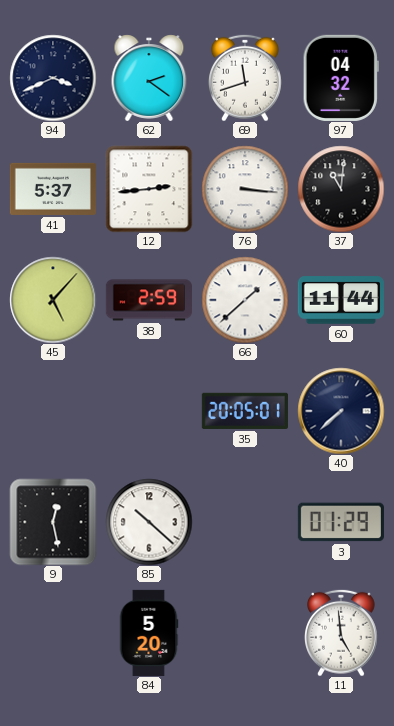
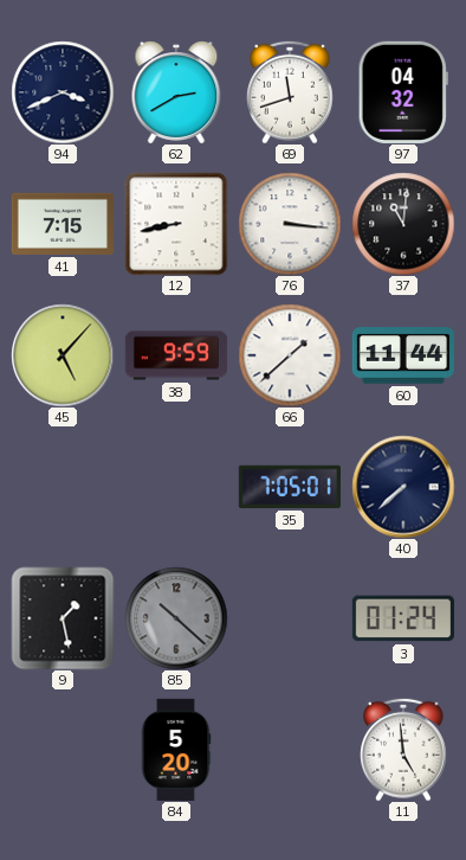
62: 2:21 -> 2:40
41: 5:37 -> 7:15
12: 2:44 -> 8:43
38: 2:59 -> 9:59
35: 20:05 -> 7:05
9: 12:28 -> 1:28
85 dial: white -> grey
3: 01:29 -> 01:24
